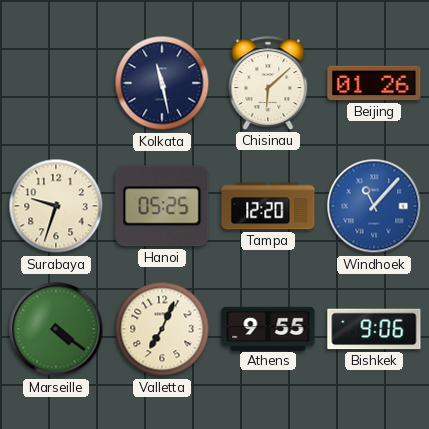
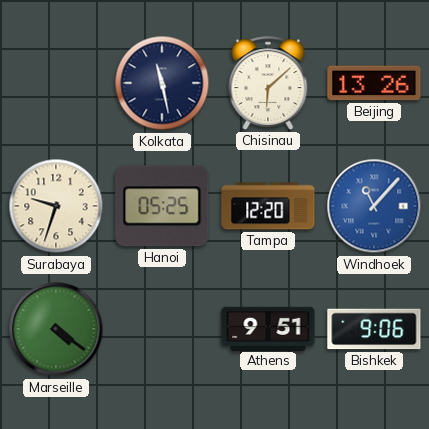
Beijing: 01:26 -> 13:26
Valletta: 7:04 -> none
Athens: 9:55 -> 9:51
